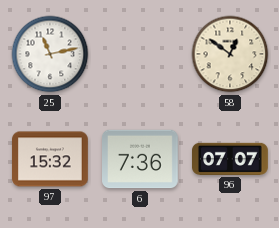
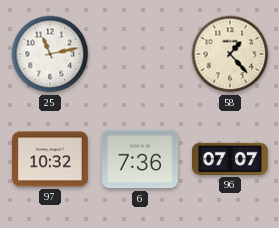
58: 12:51 -> 1:23
97: 15:32 -> 10:32
